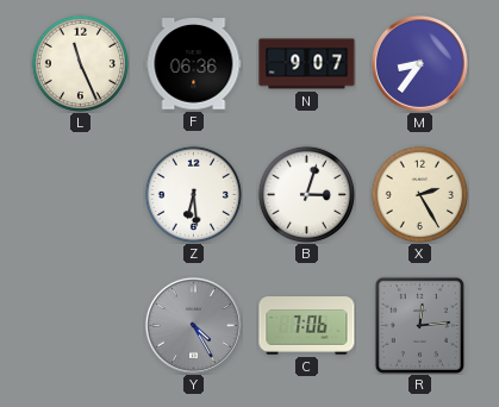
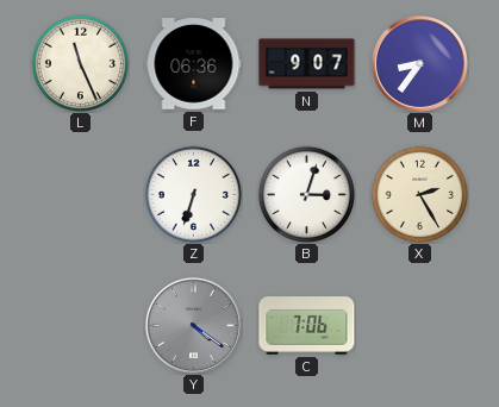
Z: 6:29 -> 6:33
Y: 4:25 -> 4:21
R: 12:14 -> none
